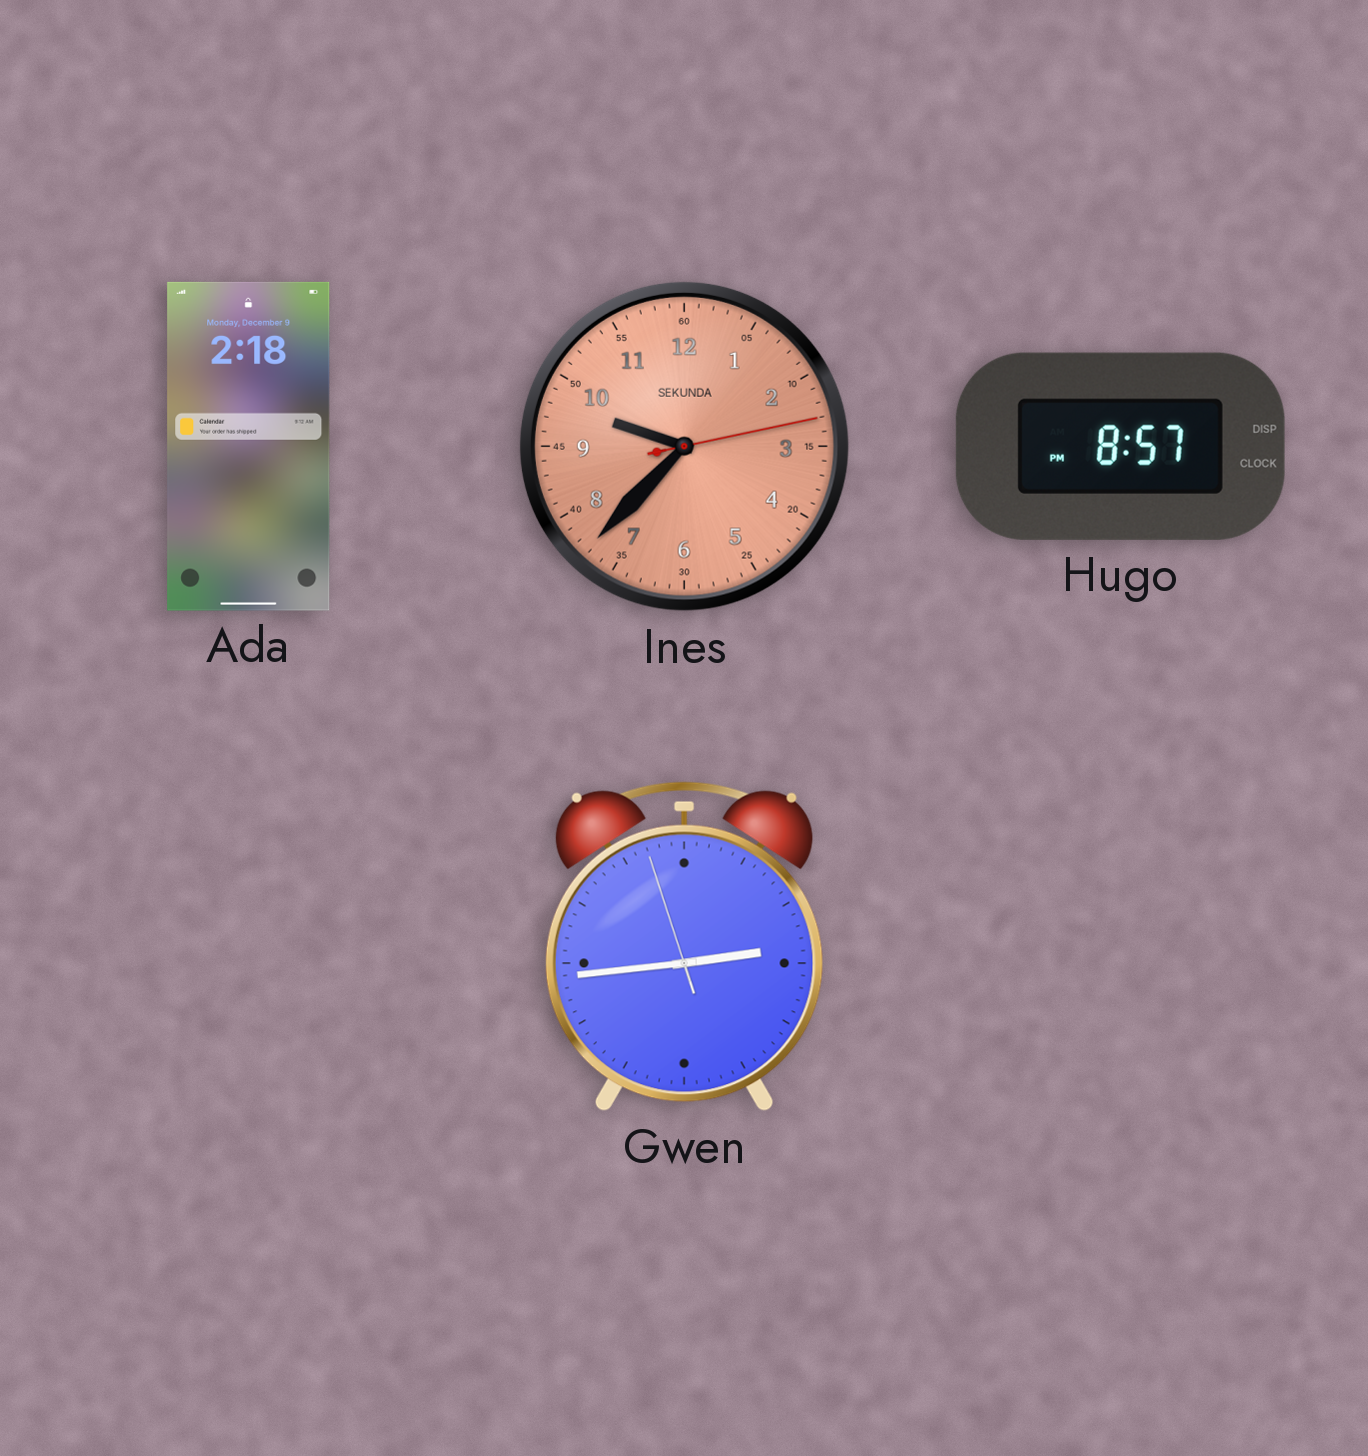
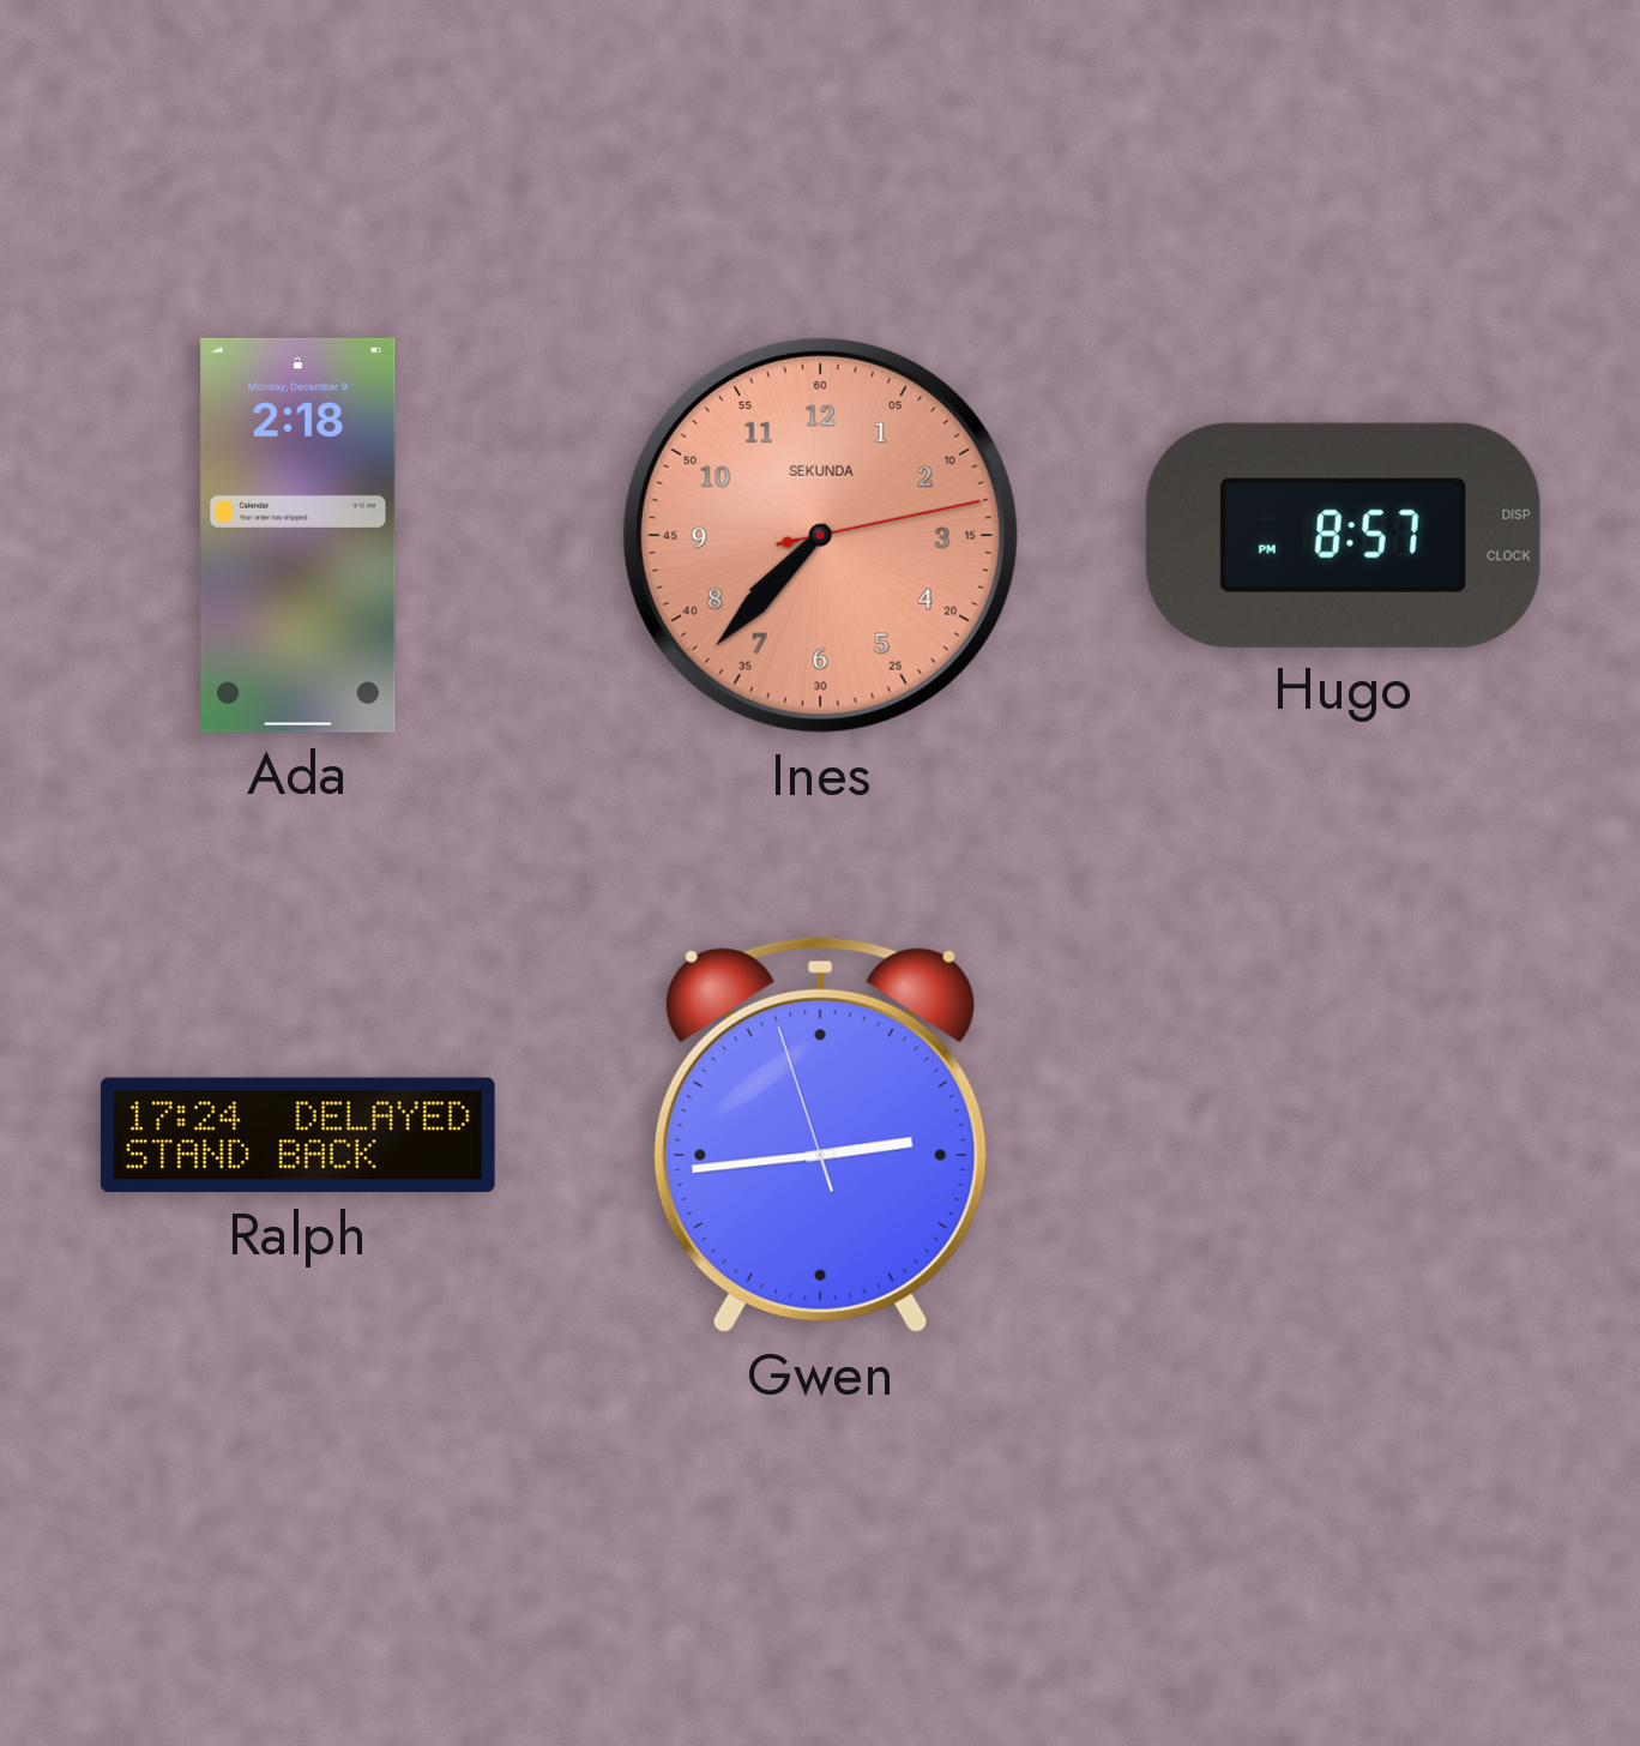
Ines: 9:37 -> 7:37
Ralph: none -> 17:24
